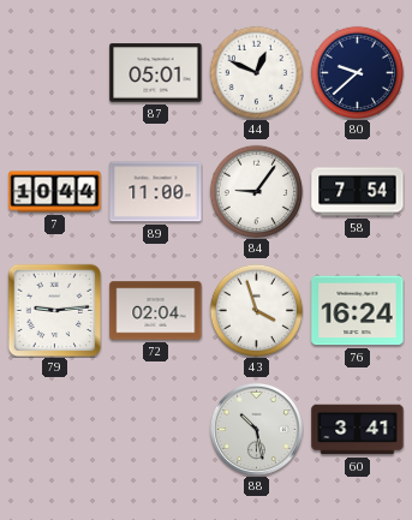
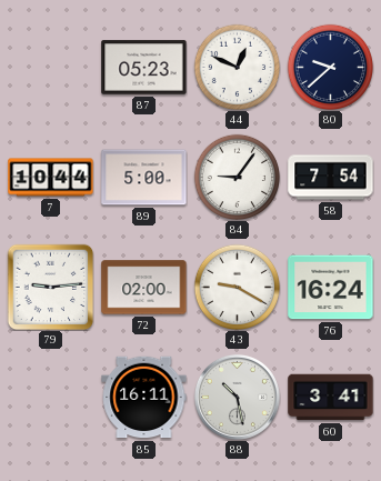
87: 05:01 -> 05:23
89: 11:00 -> 5:00
72: 02:04 -> 02:00
43: 3:57 -> 9:20
85: none -> 16:11
